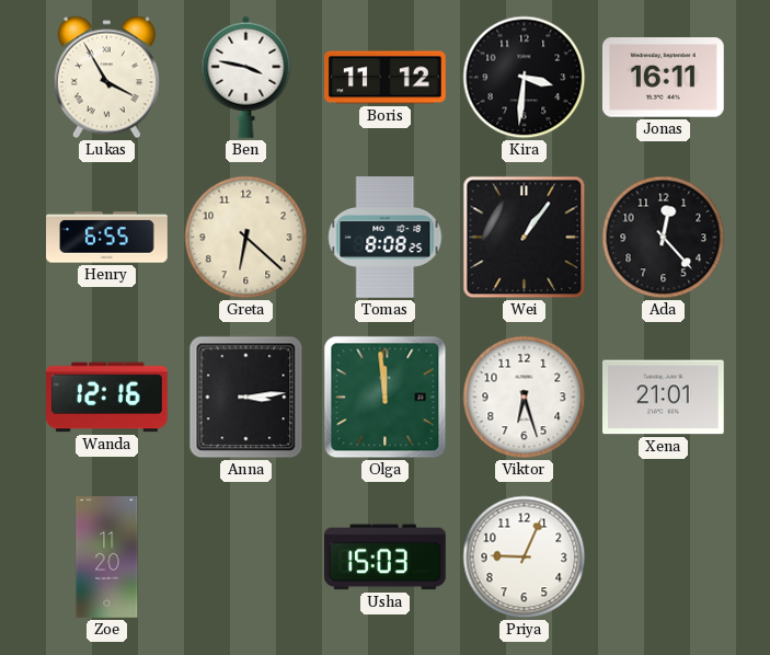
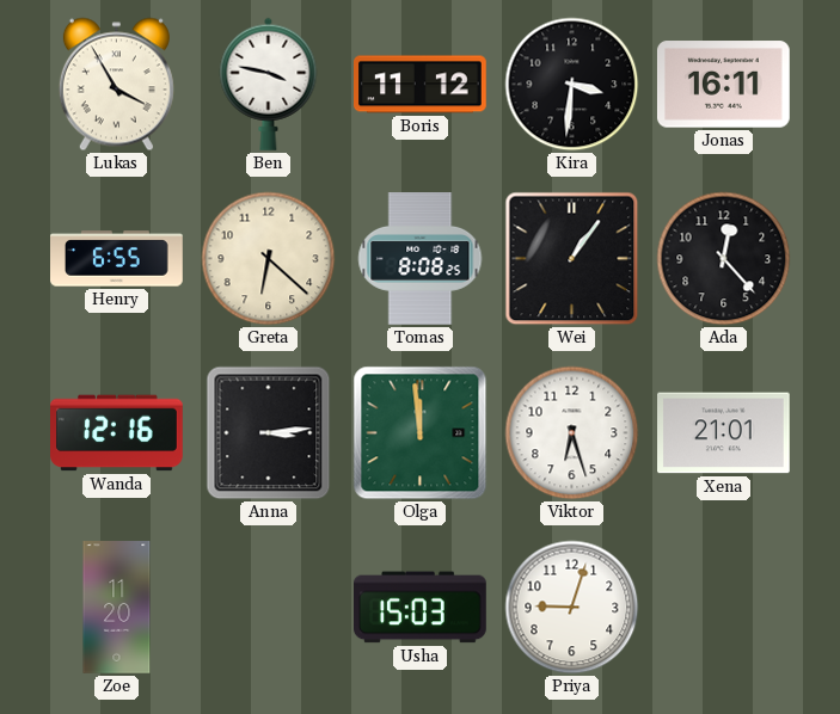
Priya: 9:04 -> 9:03
